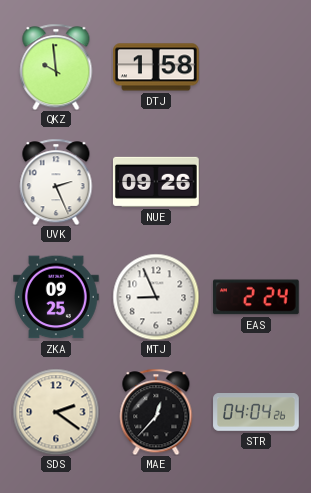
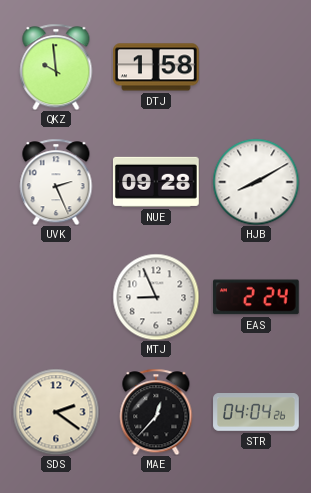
NUE: 09:26 -> 09:28
HJB: none -> 8:10
ZKA: 09:25 -> none
